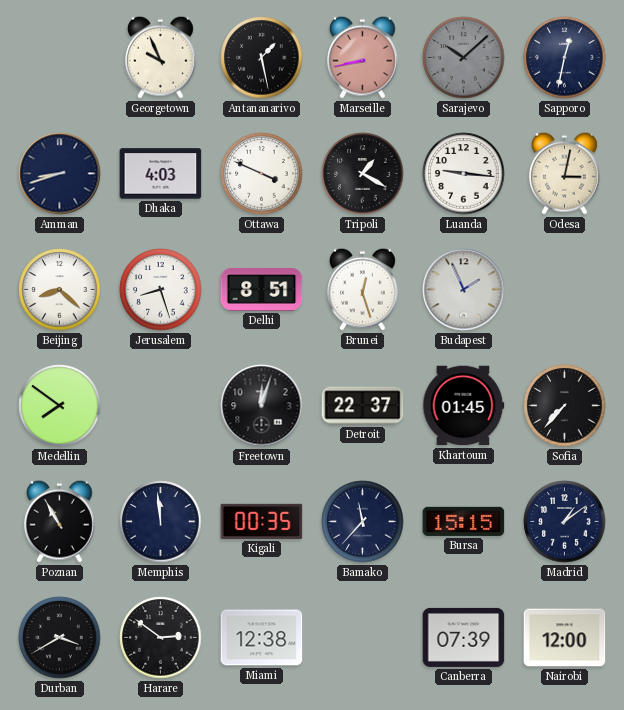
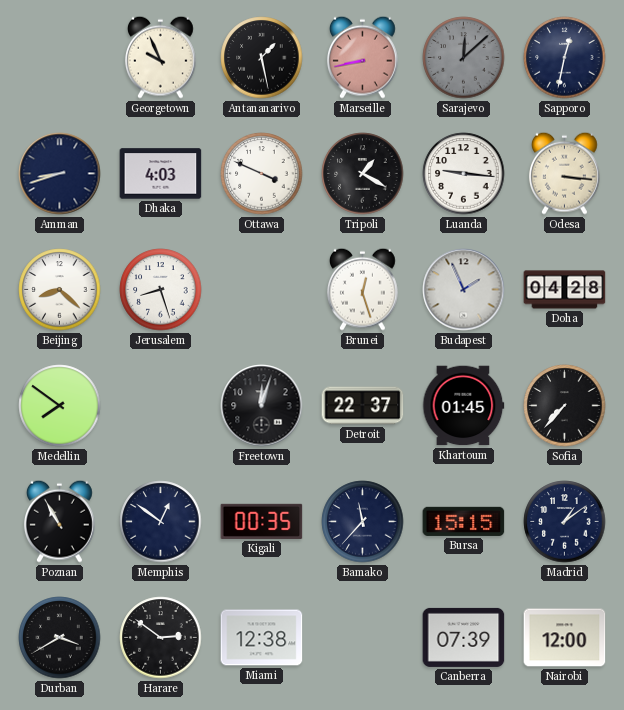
Sarajevo: 10:08 -> 12:08
Odesa: 3:02 -> 3:16
Delhi: 8:51 -> none
Doha: none -> 04:28
Memphis: 11:59 -> 12:51
